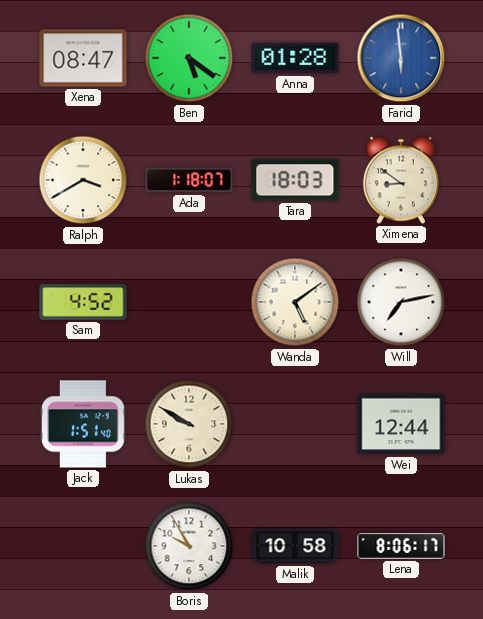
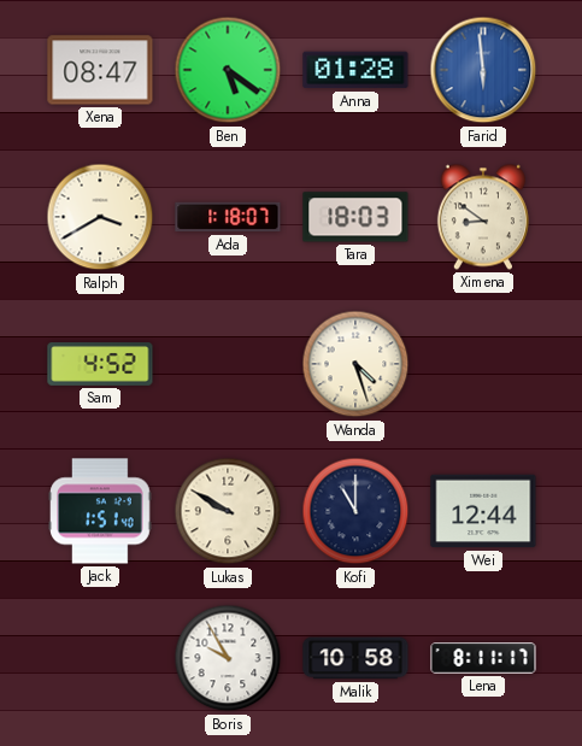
Wanda: 5:09 -> 4:27
Will: 7:13 -> none
Kofi: none -> 11:00
Lena: 8:06 -> 8:11
